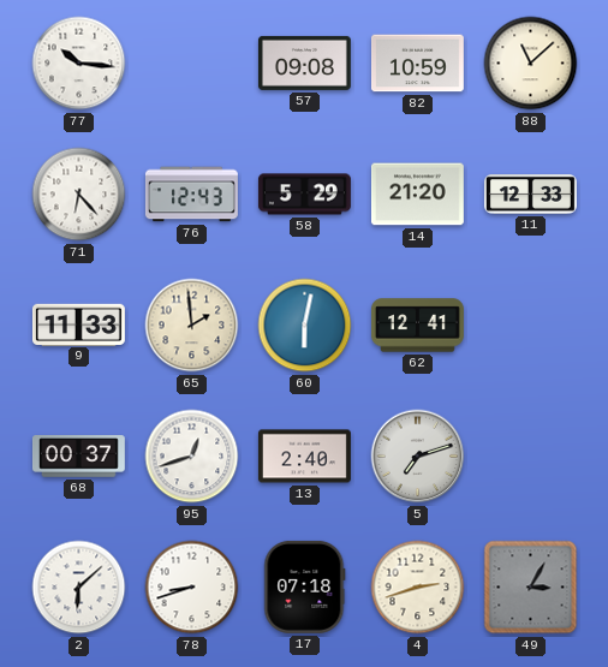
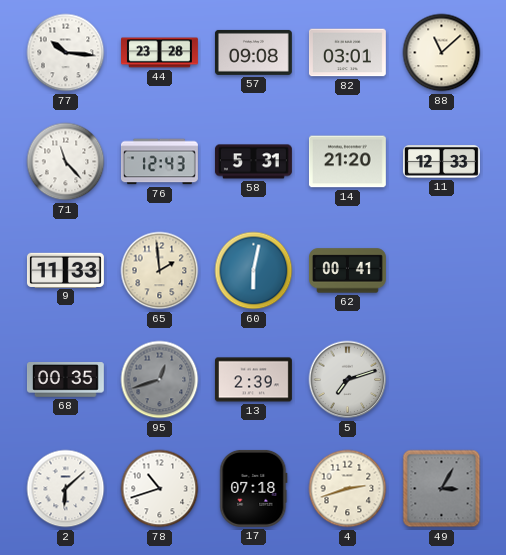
44: none -> 23:28
82: 10:59 -> 03:01
71: 6:23 -> 11:23
58: 5:29 -> 5:31
62: 12:41 -> 00:41
68: 00:37 -> 00:35
95 dial: white -> grey
13: 2:40 -> 2:39
78: 8:42 -> 10:42
